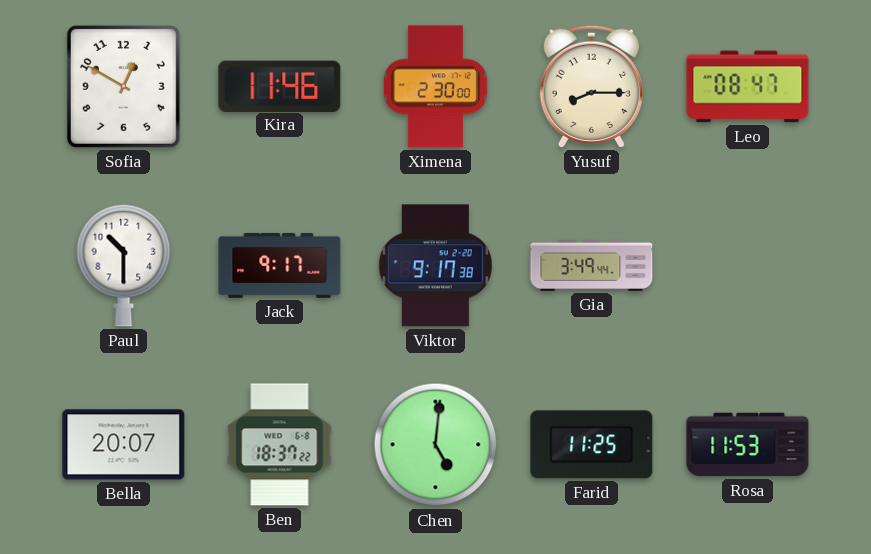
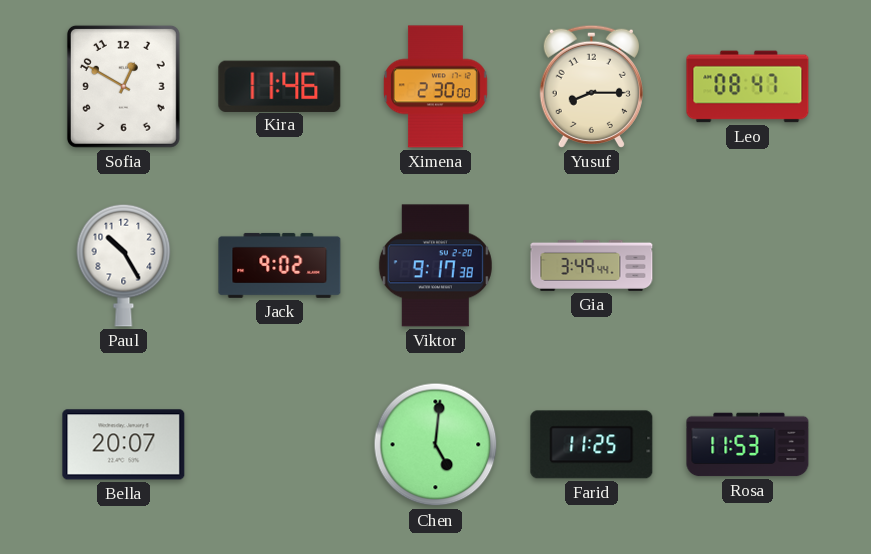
Paul: 10:30 -> 10:25
Jack: 9:17 -> 9:02
Ben: 18:37 -> none
